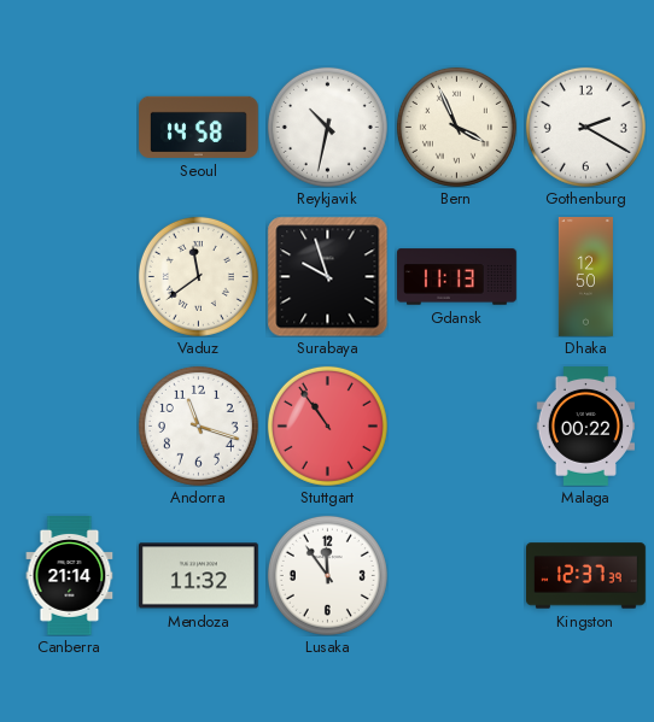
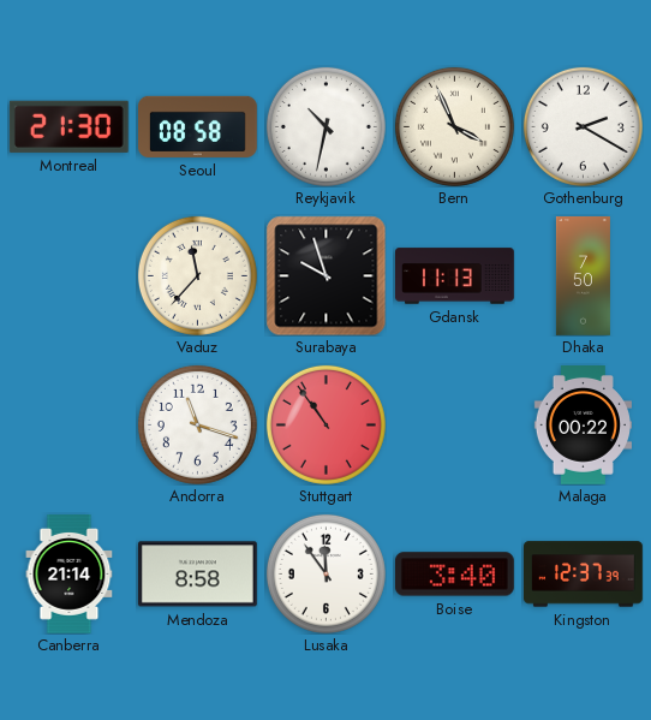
Montreal: none -> 21:30
Seoul: 14:58 -> 08:58
Vaduz: 11:39 -> 11:37
Dhaka: 12:50 -> 7:50
Mendoza: 11:32 -> 8:58
Boise: none -> 3:40
